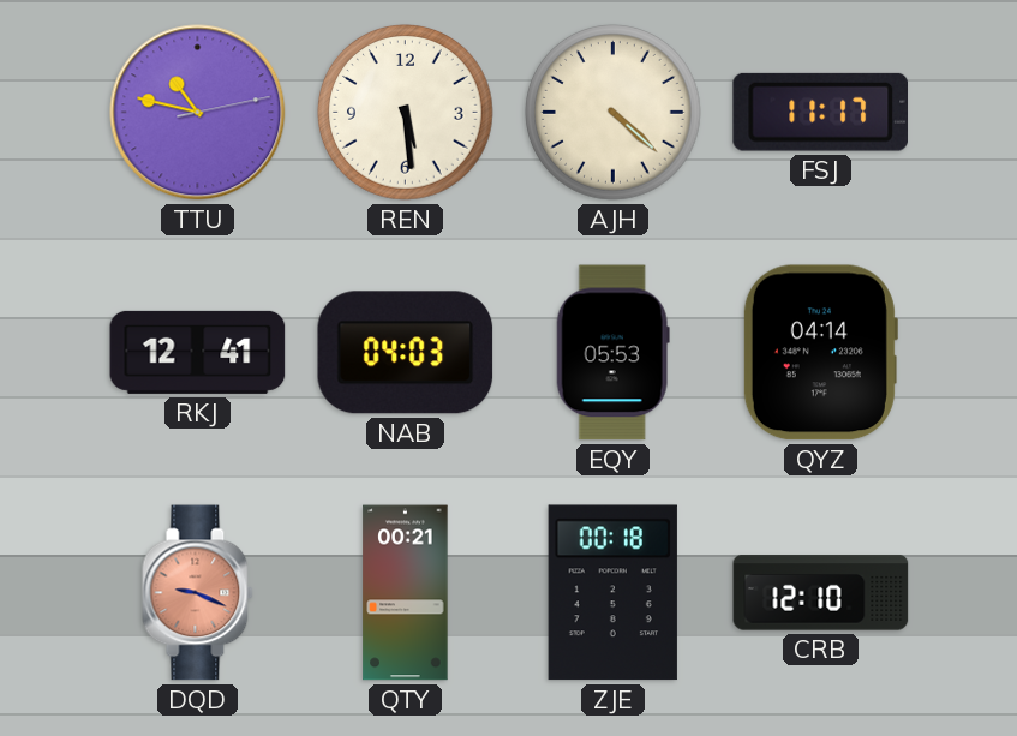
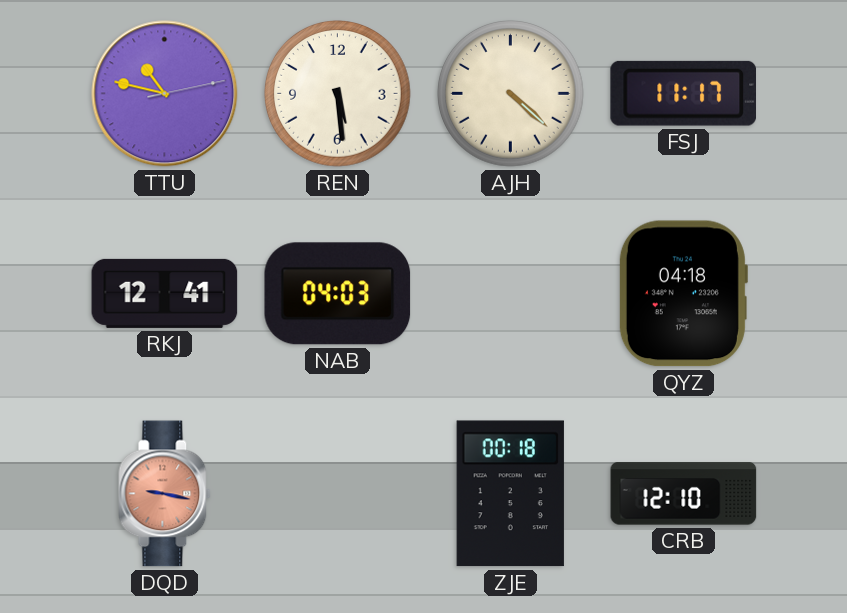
EQY: 05:53 -> none
QYZ: 04:14 -> 04:18
DQD: 9:19 -> 9:17
QTY: 00:21 -> none
